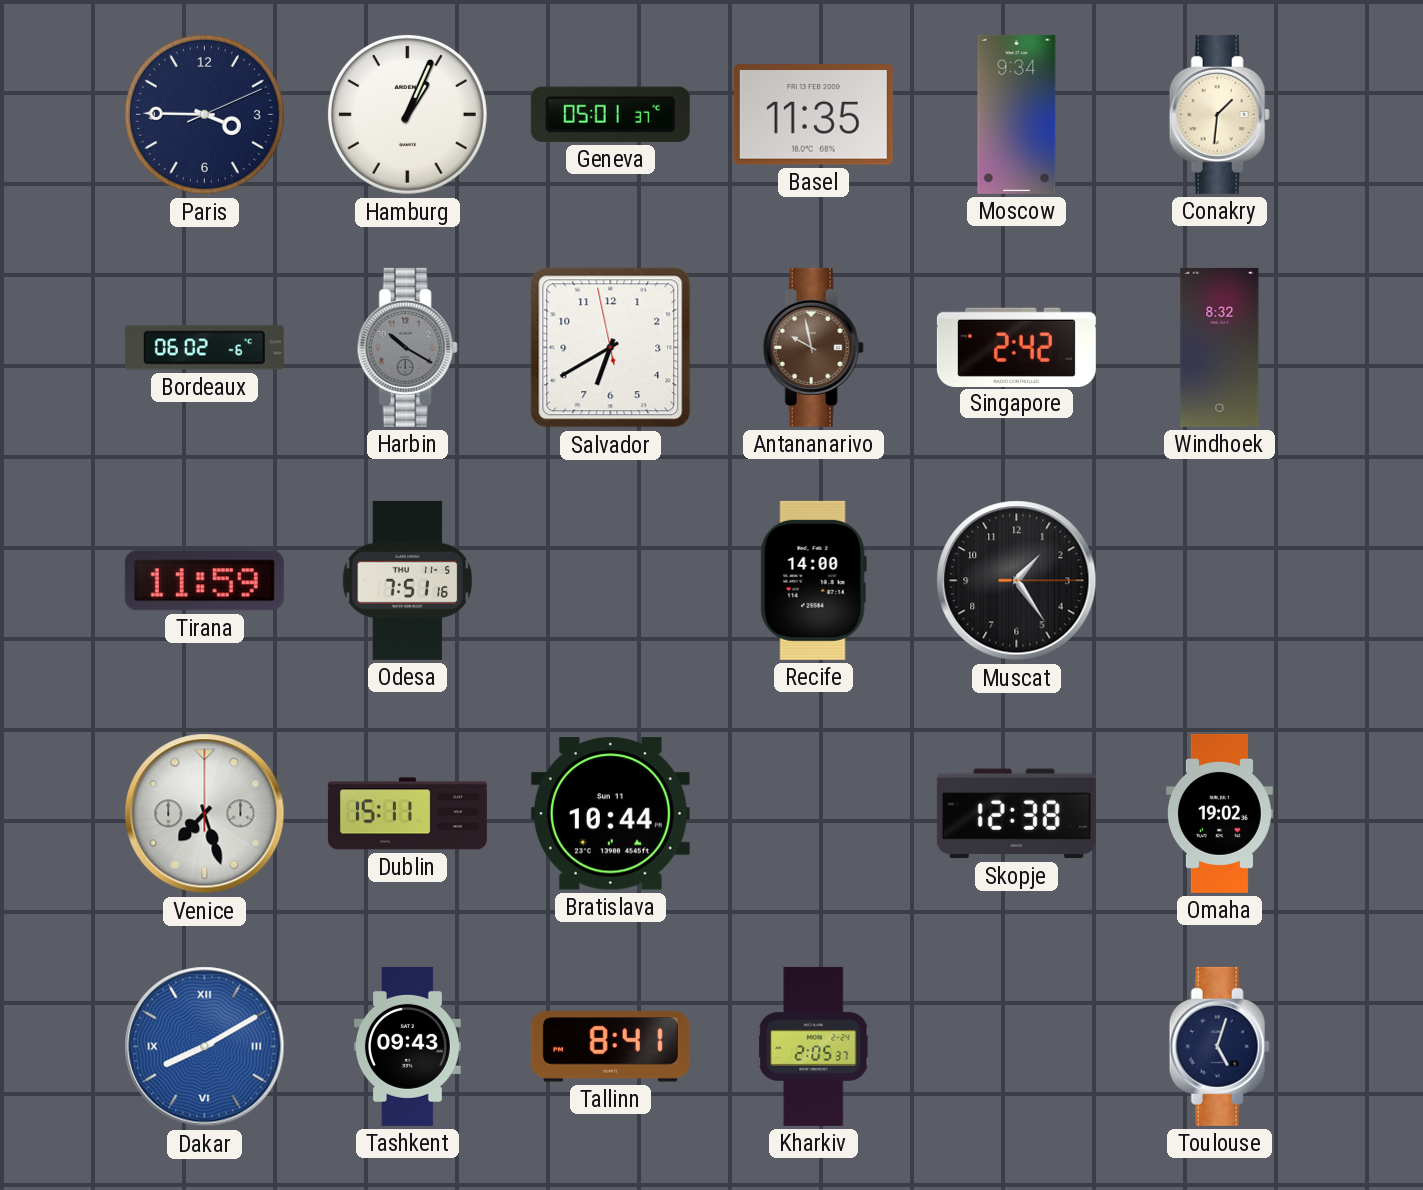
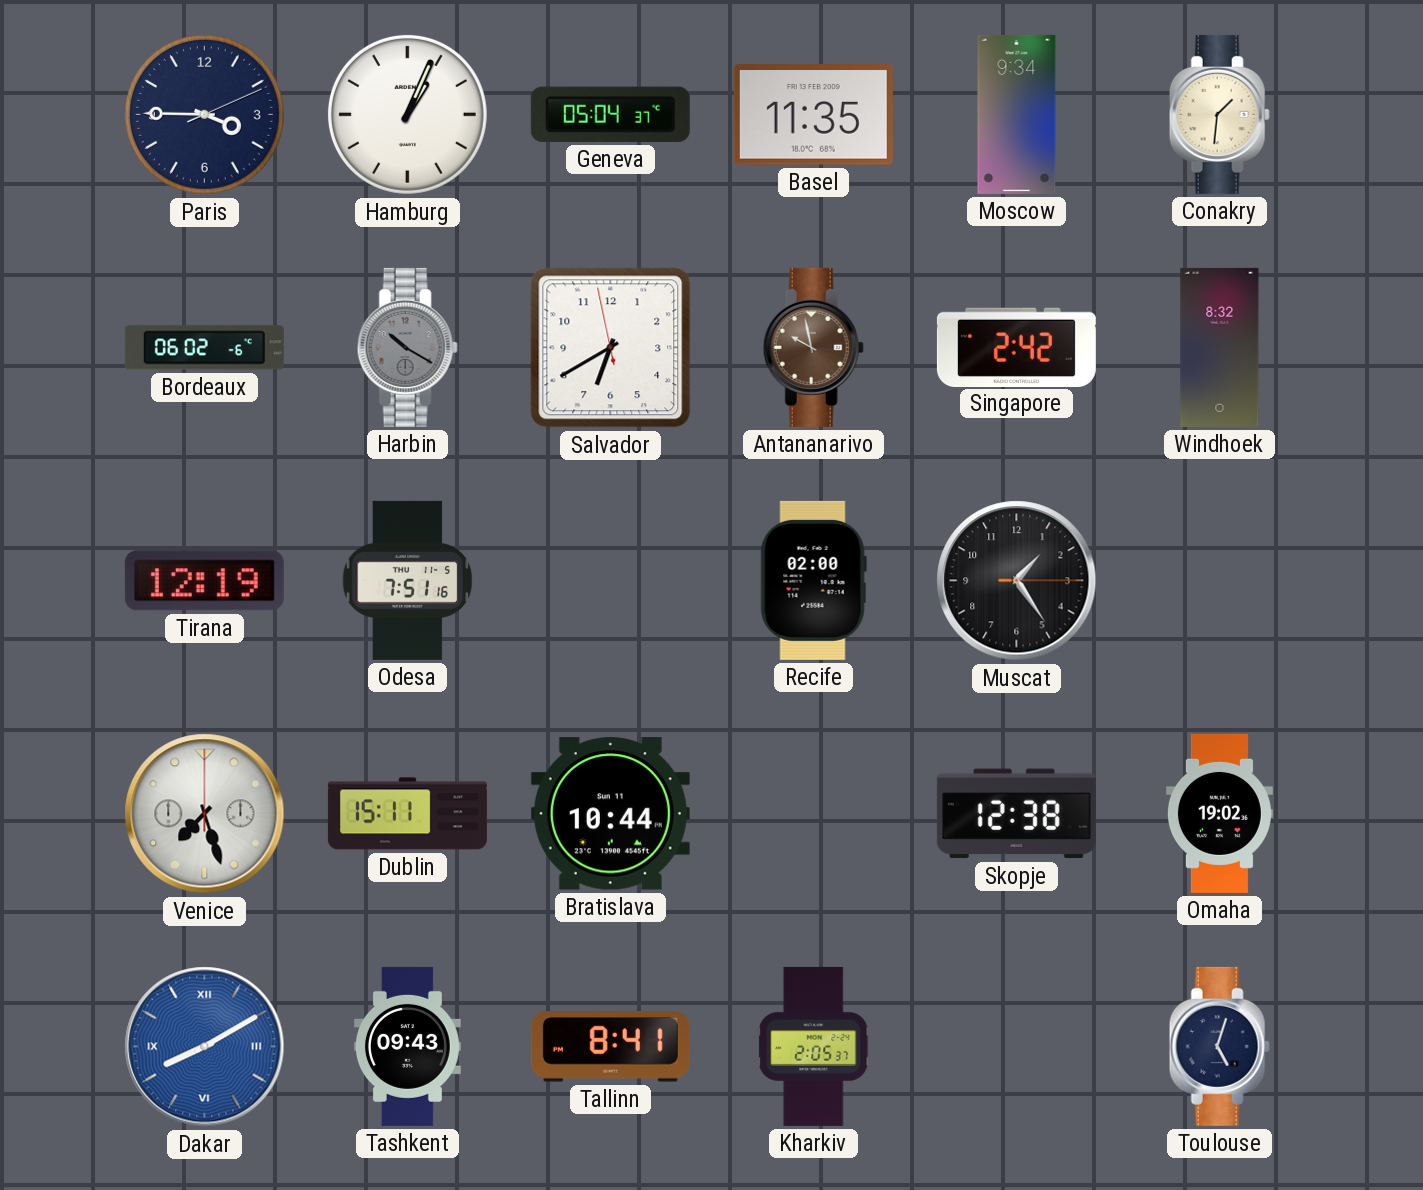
Geneva: 05:01 -> 05:04
Tirana: 11:59 -> 12:19
Recife: 14:00 -> 02:00
